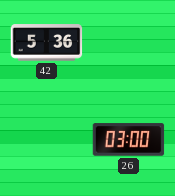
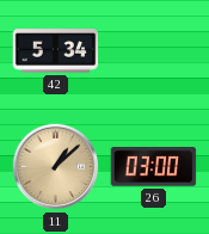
42: 5:36 -> 5:34
11: none -> 1:08
